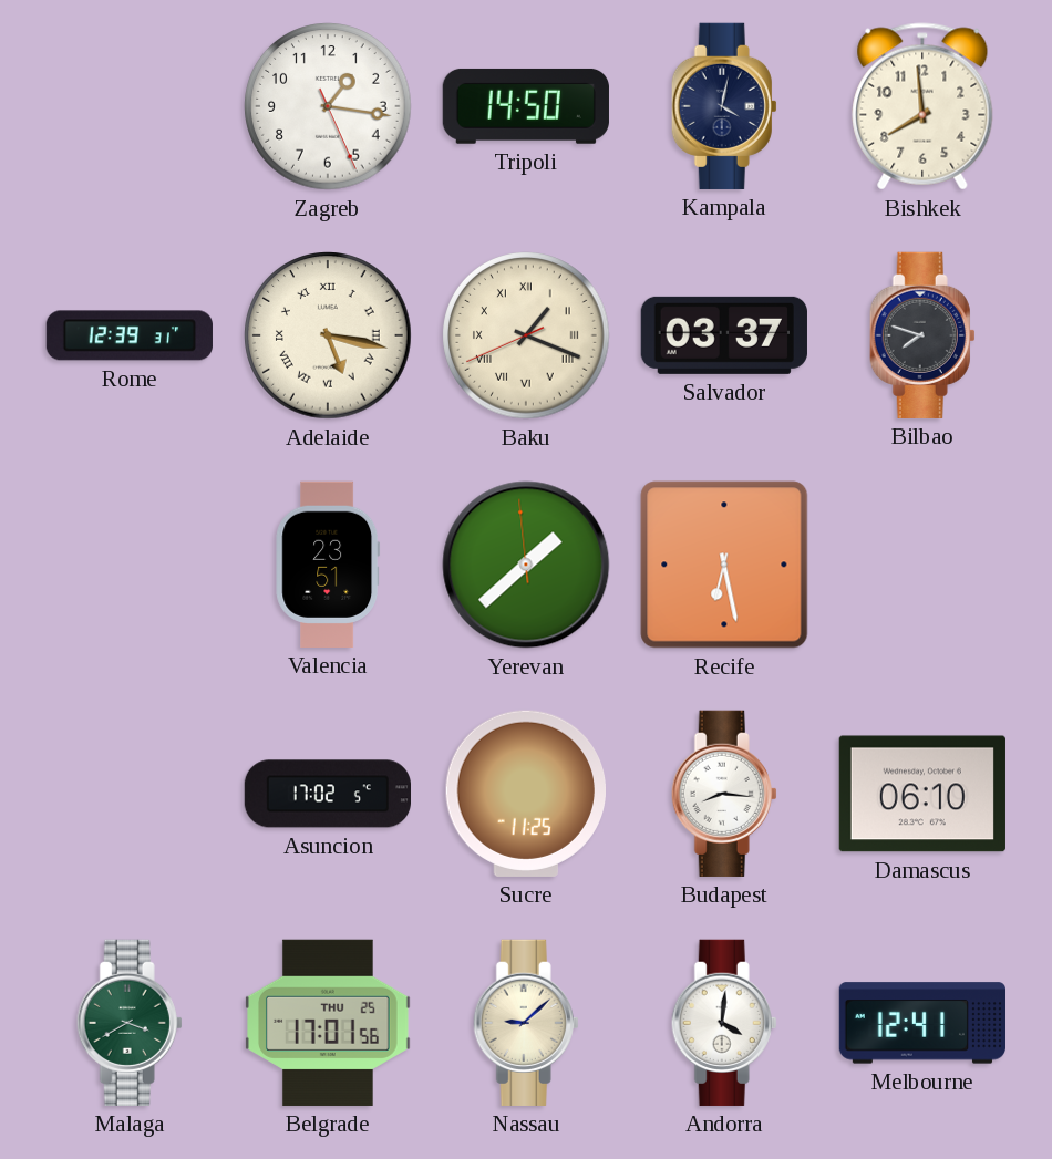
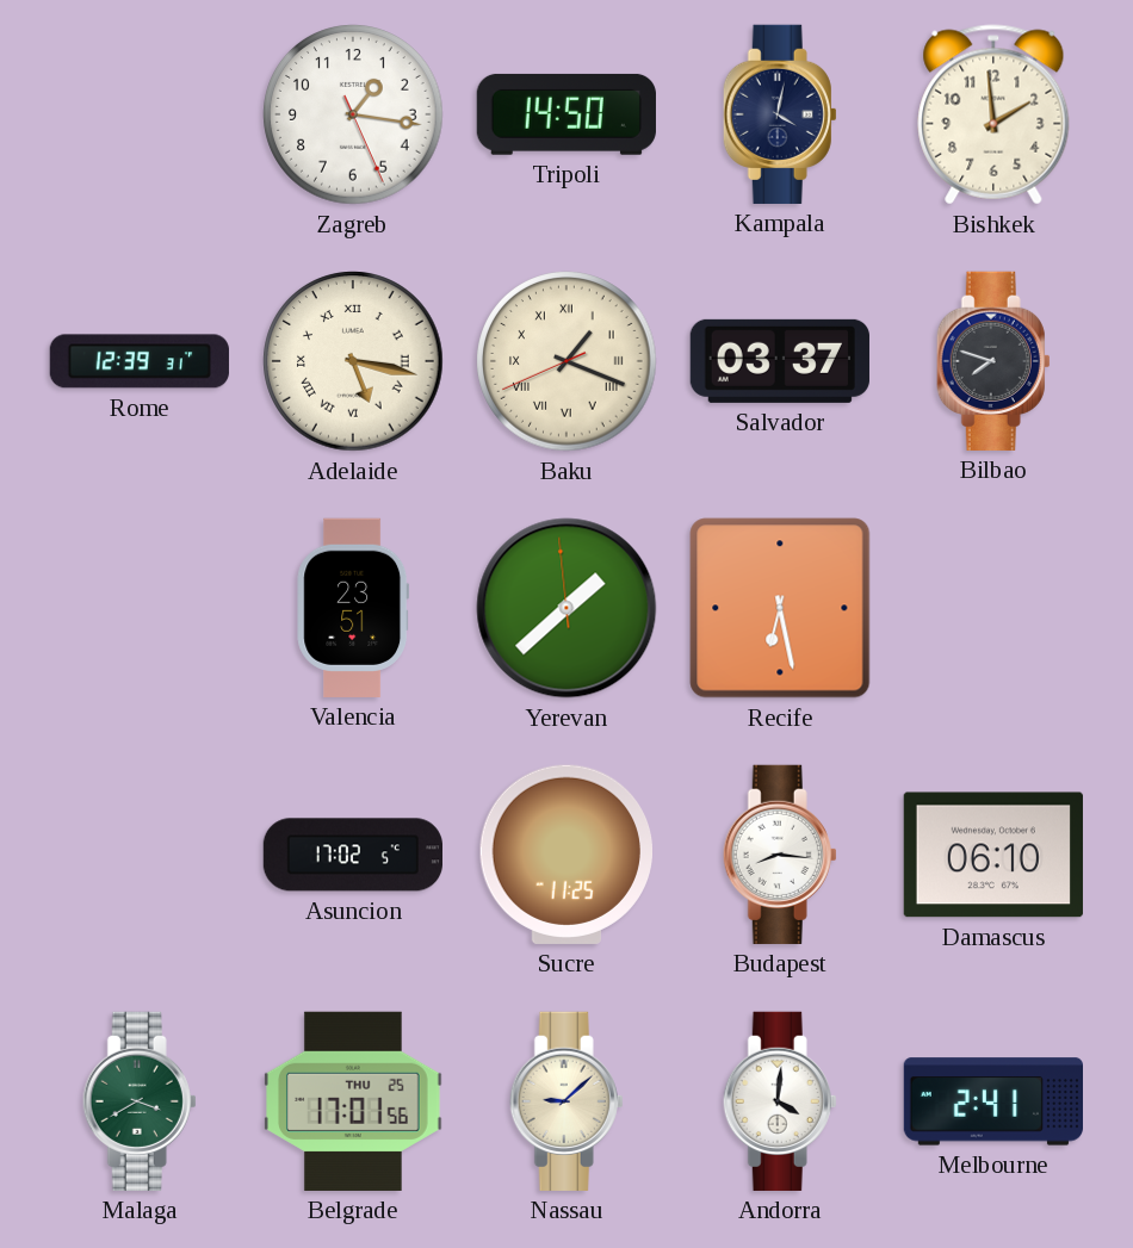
Bishkek: 7:59 -> 1:59
Melbourne: 12:41 -> 2:41
